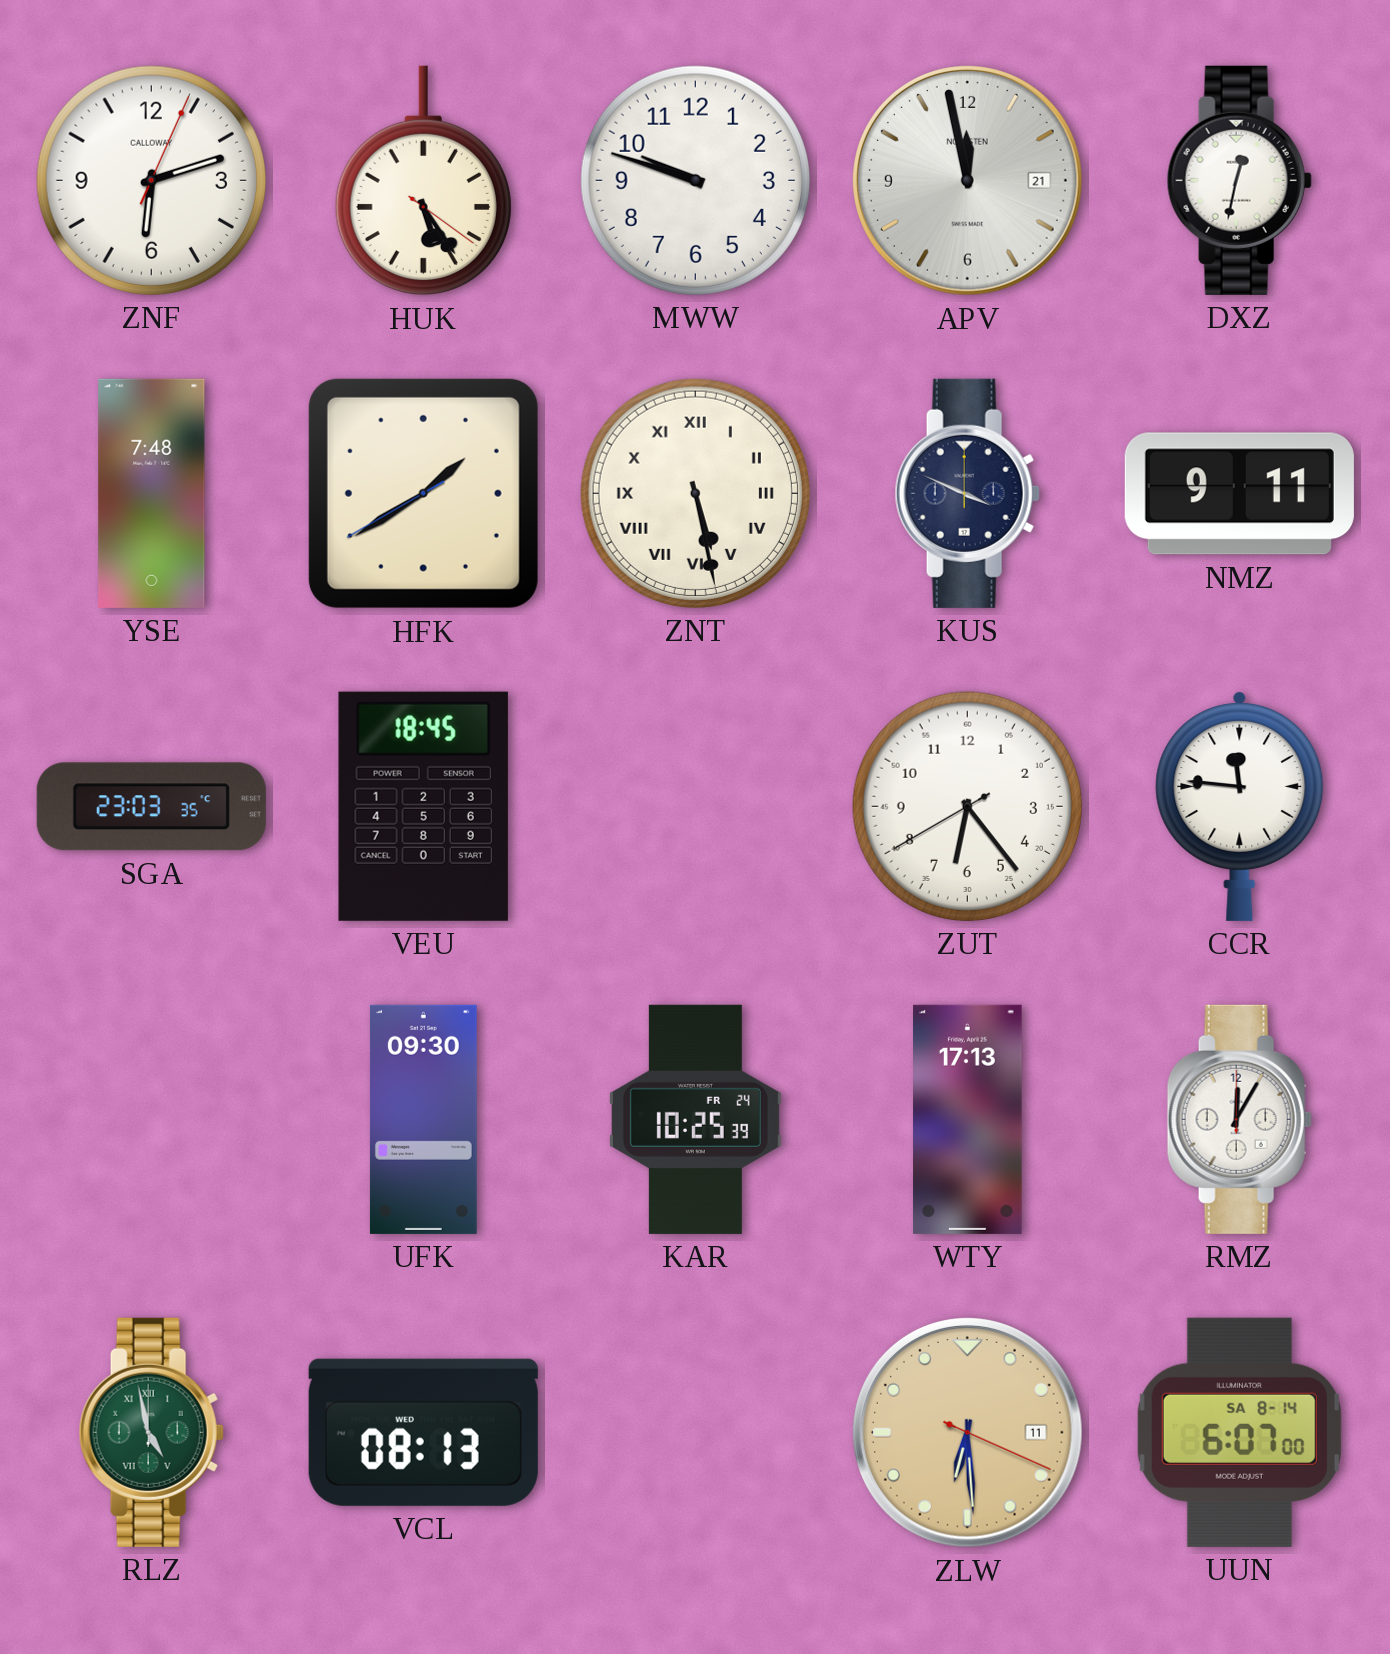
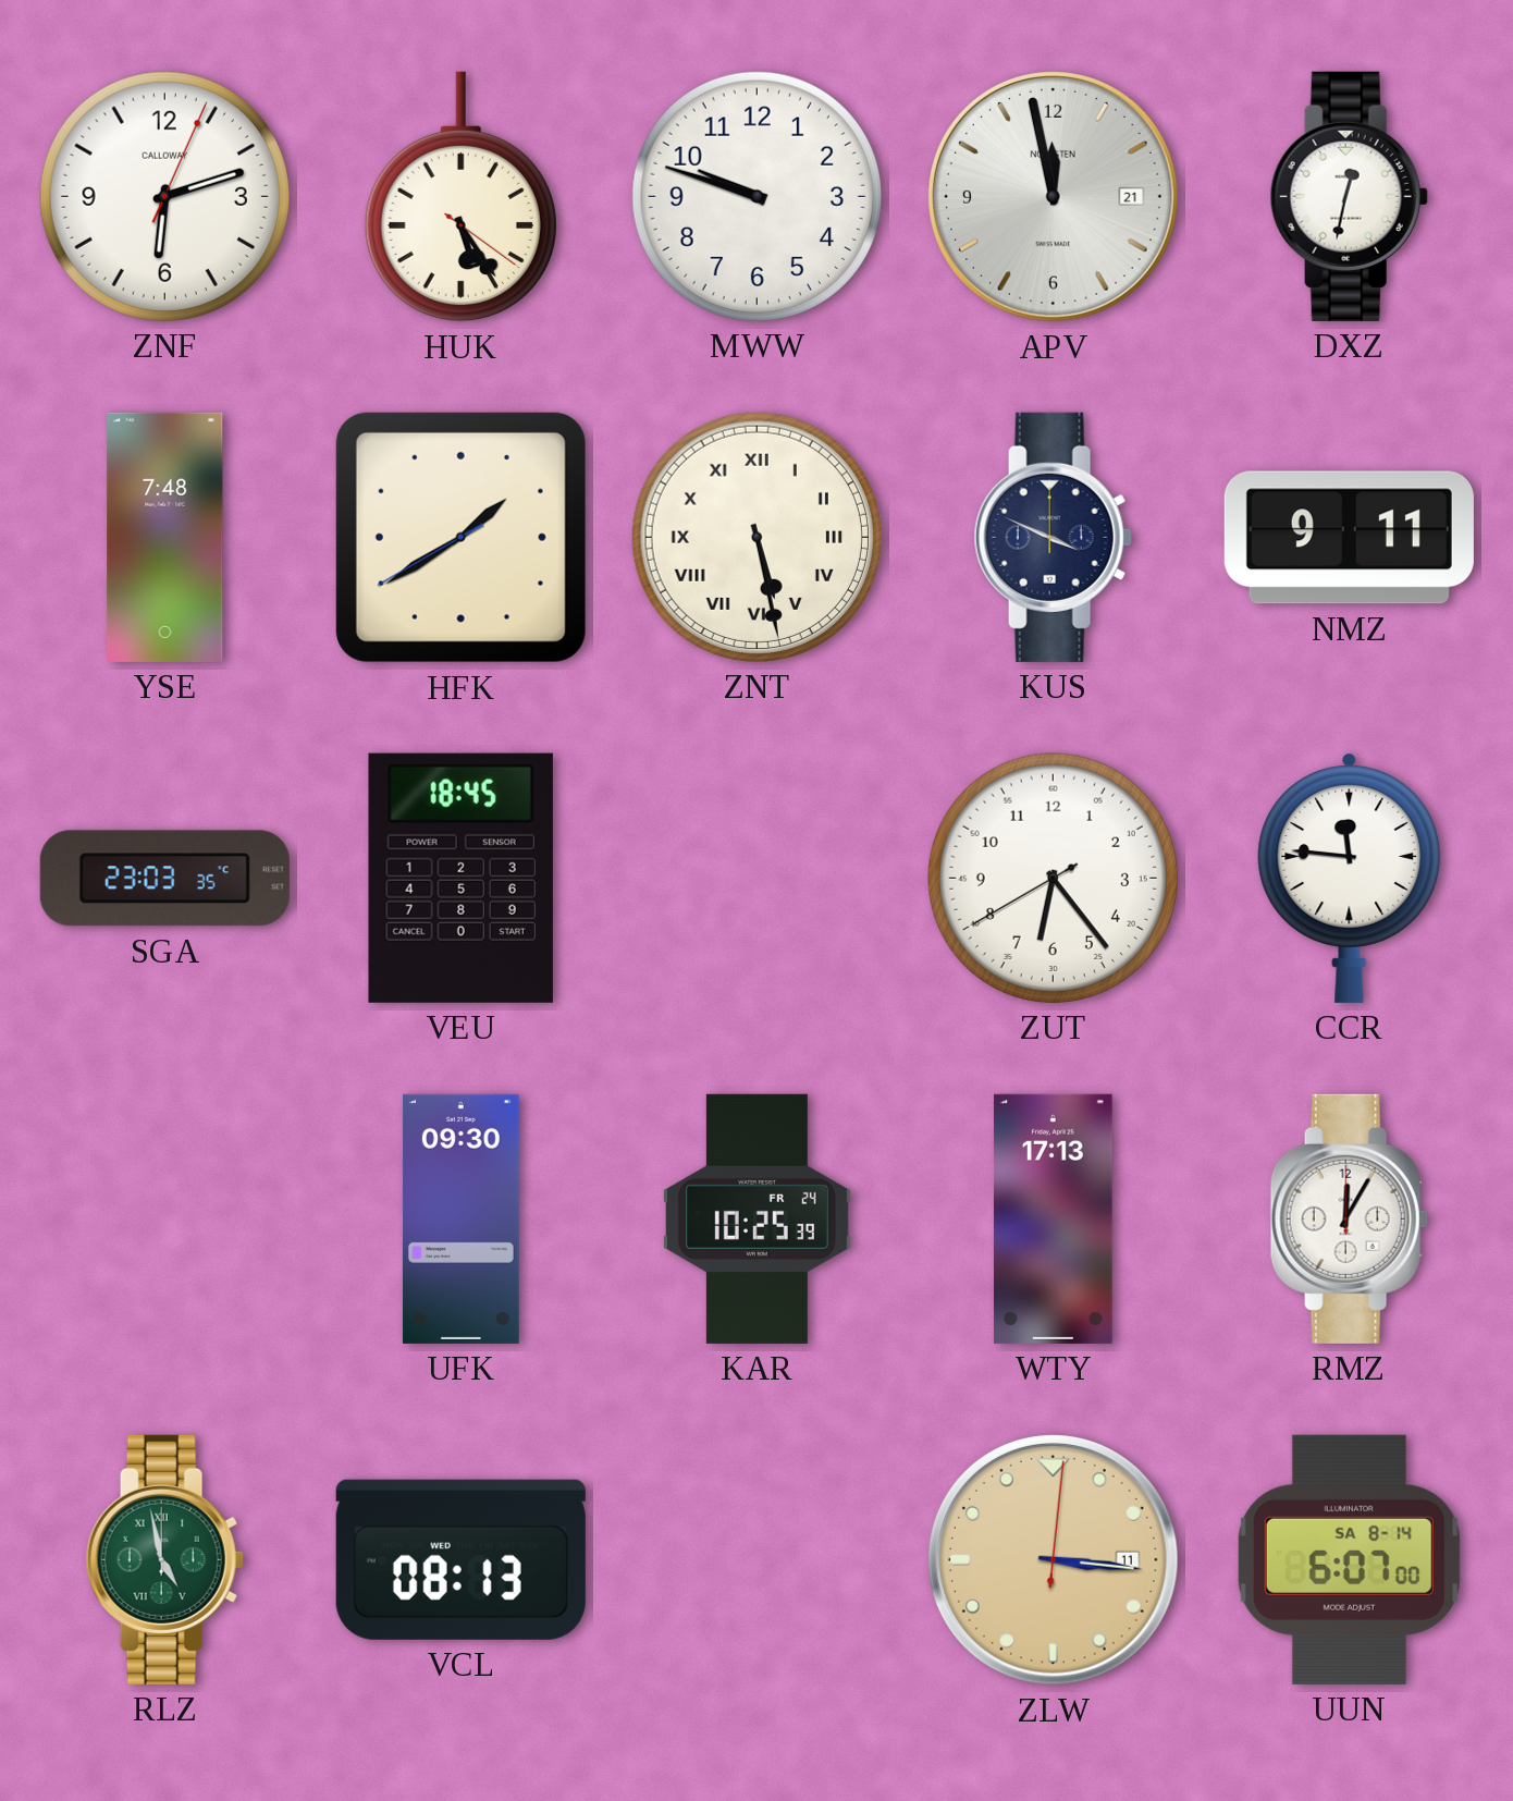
ZLW: 6:29 -> 3:16
